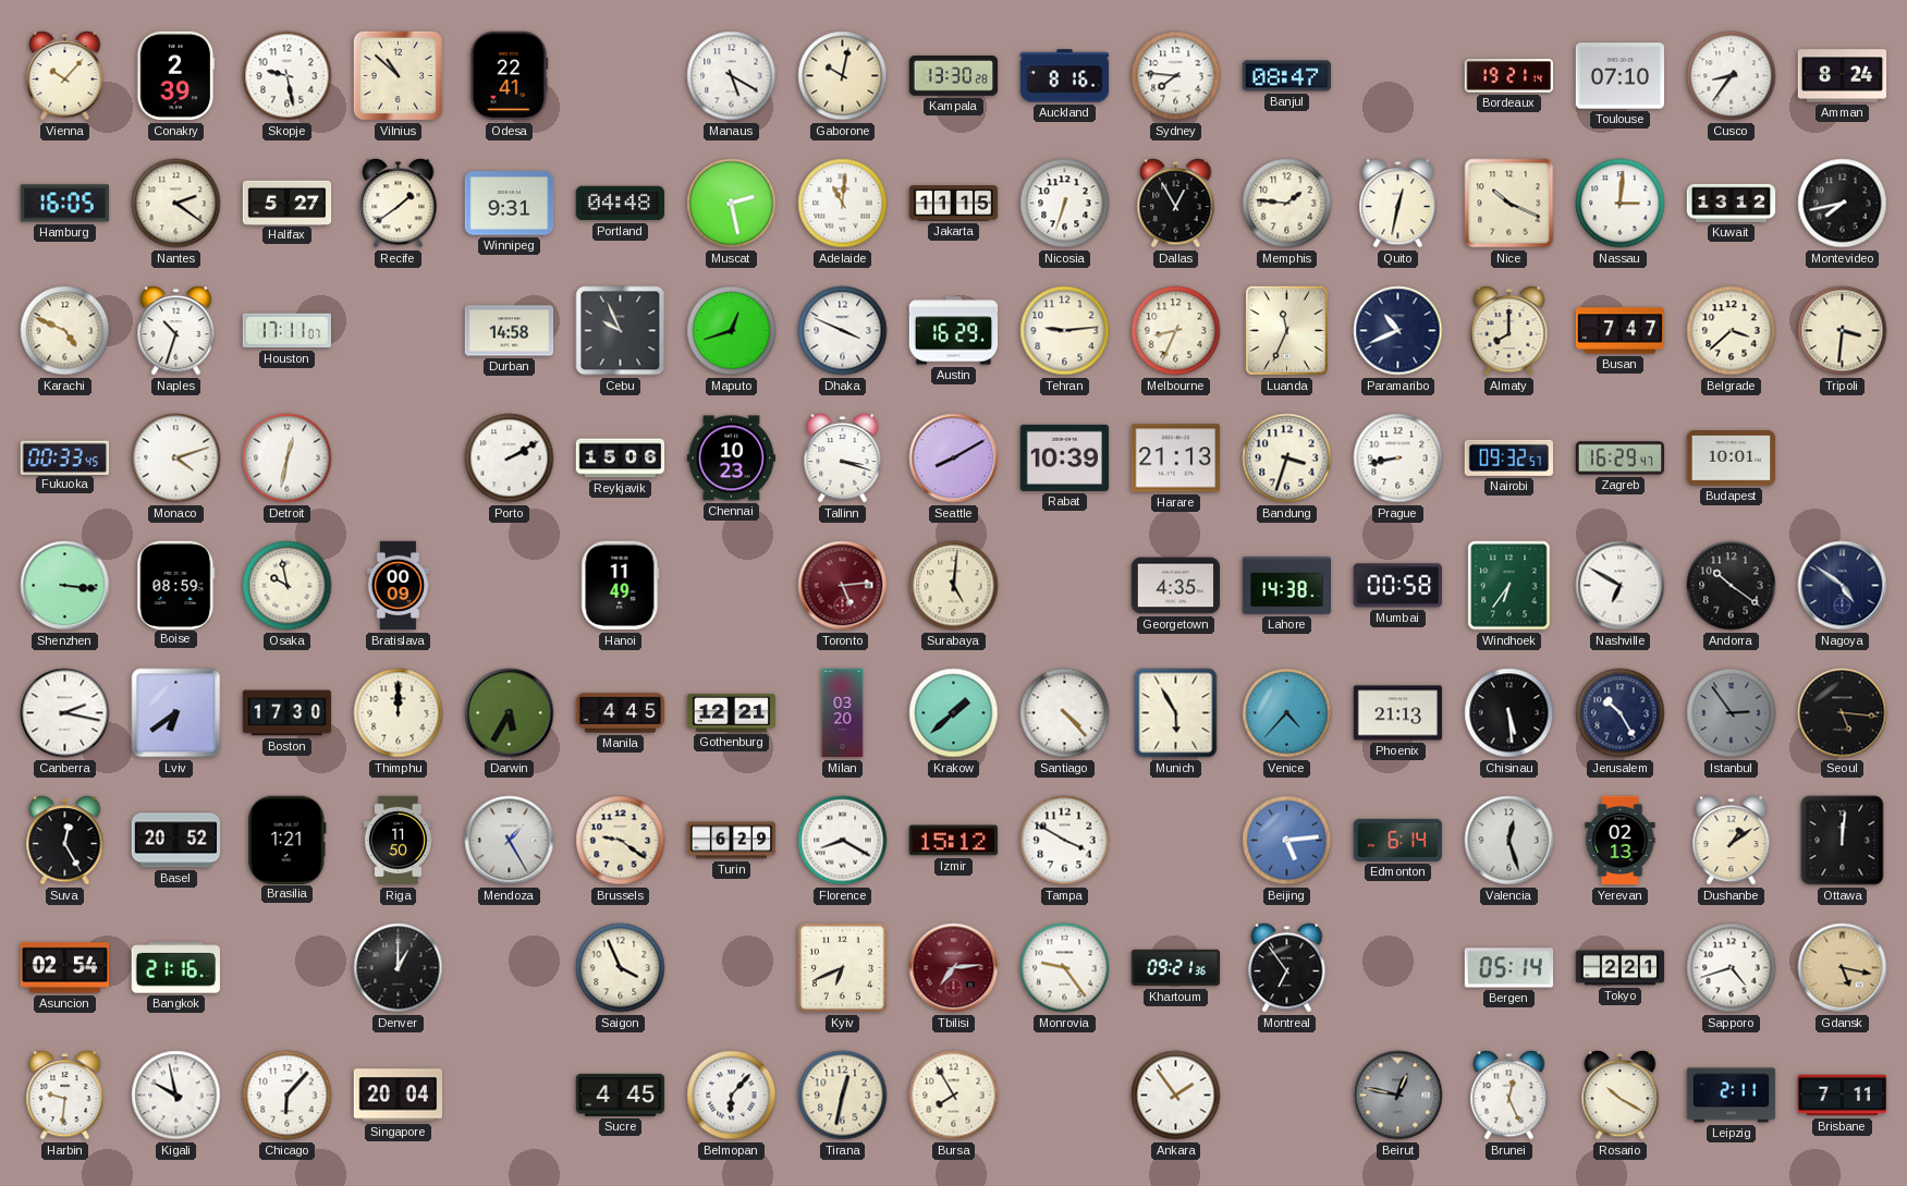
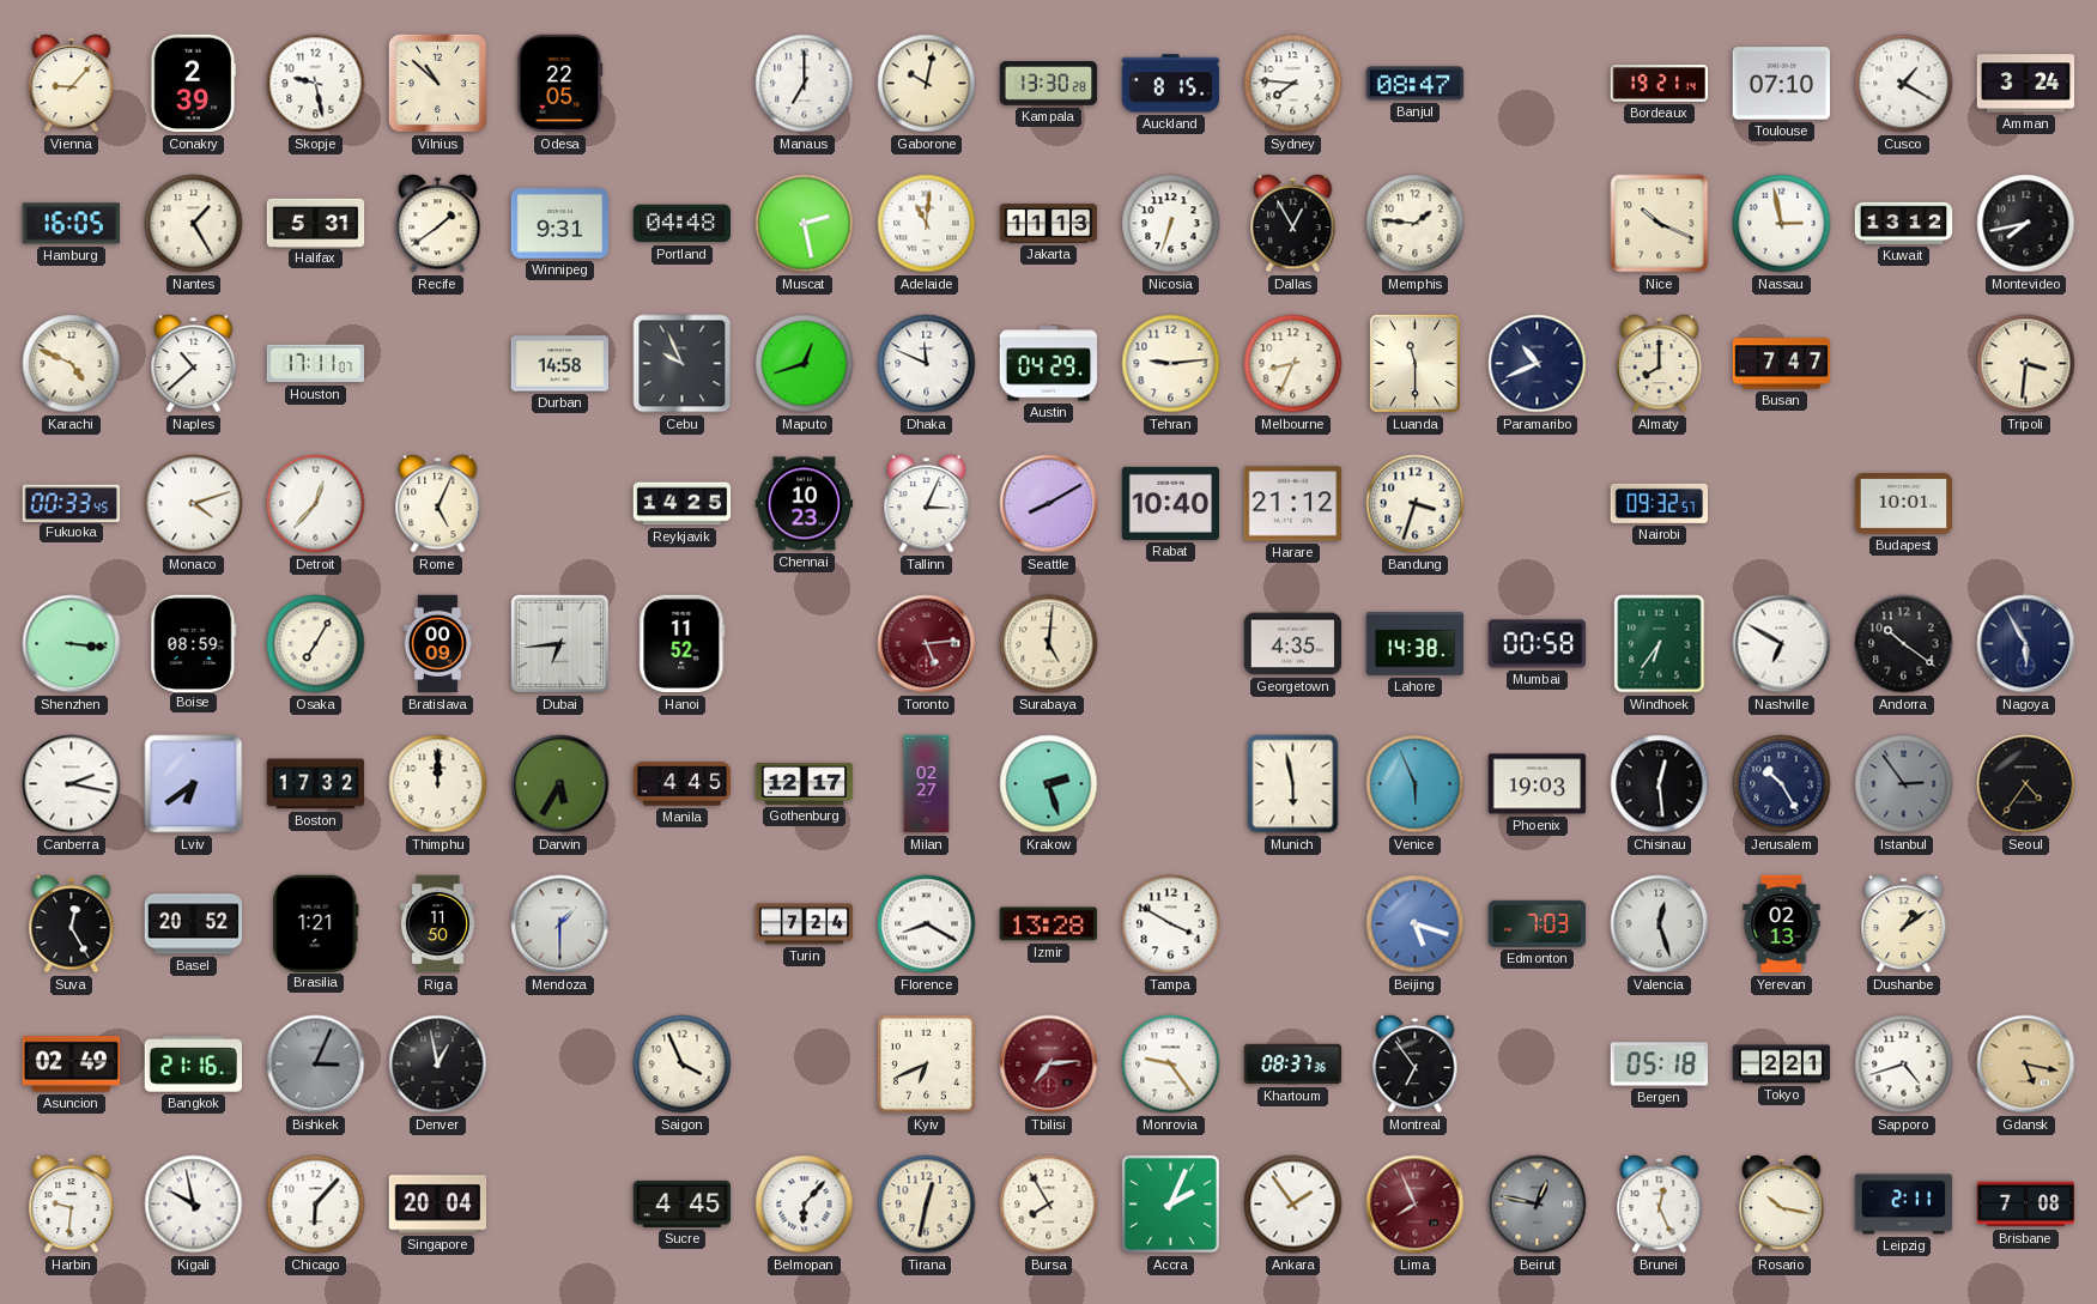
Vienna: 10:07 -> 9:07
Odesa: 22:41 -> 22:05
Manaus: 5:20 -> 7:00
Auckland: 8:16 -> 8:15
Cusco: 8:36 -> 1:20
Amman: 8:24 -> 3:24
Nantes: 2:21 -> 1:25
Halifax: 5:27 -> 5:31
Jakarta: 11:15 -> 11:13
Quito: 12:32 -> none
Nassau: 3:01 -> 2:58
Naples: 10:33 -> 10:38
Dhaka: 3:49 -> 11:49
Austin: 16:29 -> 04:29
Luanda: 11:34 -> 11:30
Belgrade: 3:38 -> none
Detroit: 12:32 -> 12:37
Rome: none -> 5:04
Porto: 2:10 -> none
Reykjavik: 15:06 -> 14:25
Tallinn: 3:18 -> 3:04
Rabat: 10:39 -> 10:40
Harare: 21:13 -> 21:12
Prague: 8:43 -> none
Zagreb: 16:29 -> none
Osaka: 9:58 -> 7:05
Dubai: none -> 6:44
Hanoi: 11:49 -> 11:52
Nagoya: 4:51 -> 5:55
Boston: 17:30 -> 17:32
Gothenburg: 12:21 -> 12:17
Milan: 03:20 -> 02:27
Krakow: 1:38 -> 2:27
Santiago: 4:23 -> none
Munich: 5:55 -> 5:58
Venice: 4:37 -> 5:56
Phoenix: 21:13 -> 19:03
Chisinau: 5:29 -> 12:29
Seoul: 5:16 -> 4:36
Mendoza: 1:25 -> 1:30
Brussels: 9:21 -> none
Turin: 6:29 -> 7:24
Izmir: 15:12 -> 13:28
Beijing: 5:14 -> 5:18
Edmonton: 6:14 -> 7:03
Ottawa: 12:01 -> none
Asuncion: 02:54 -> 02:49
Bishkek: none -> 3:04
Denver: 1:00 -> 12:58
Khartoum: 09:21 -> 08:37
Bergen: 05:14 -> 05:18
Accra: none -> 2:04
Lima: none -> 7:56
Rosario: 10:20 -> 10:17
Brisbane: 7:11 -> 7:08
